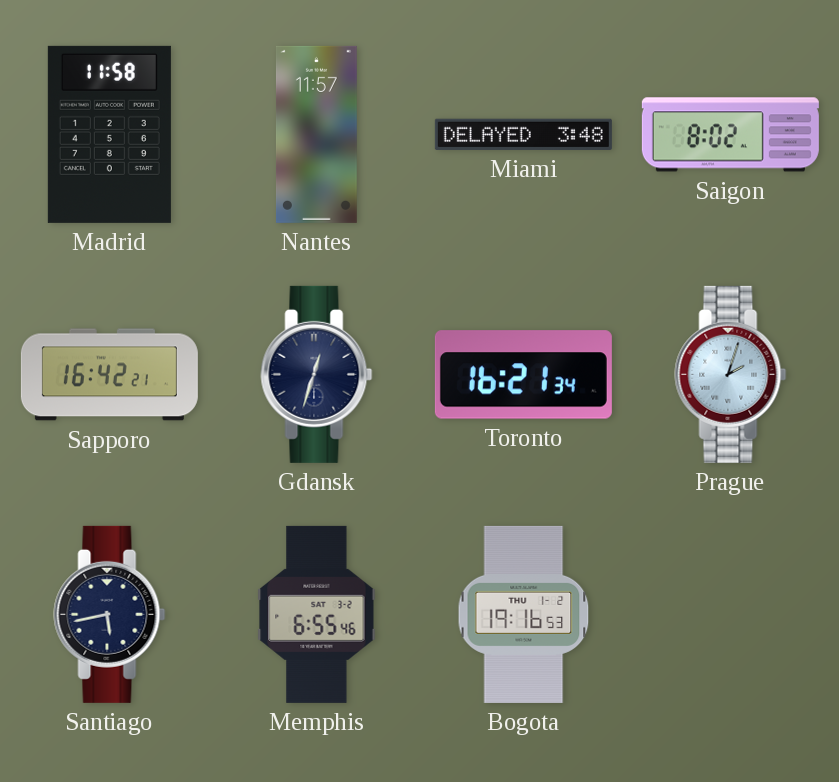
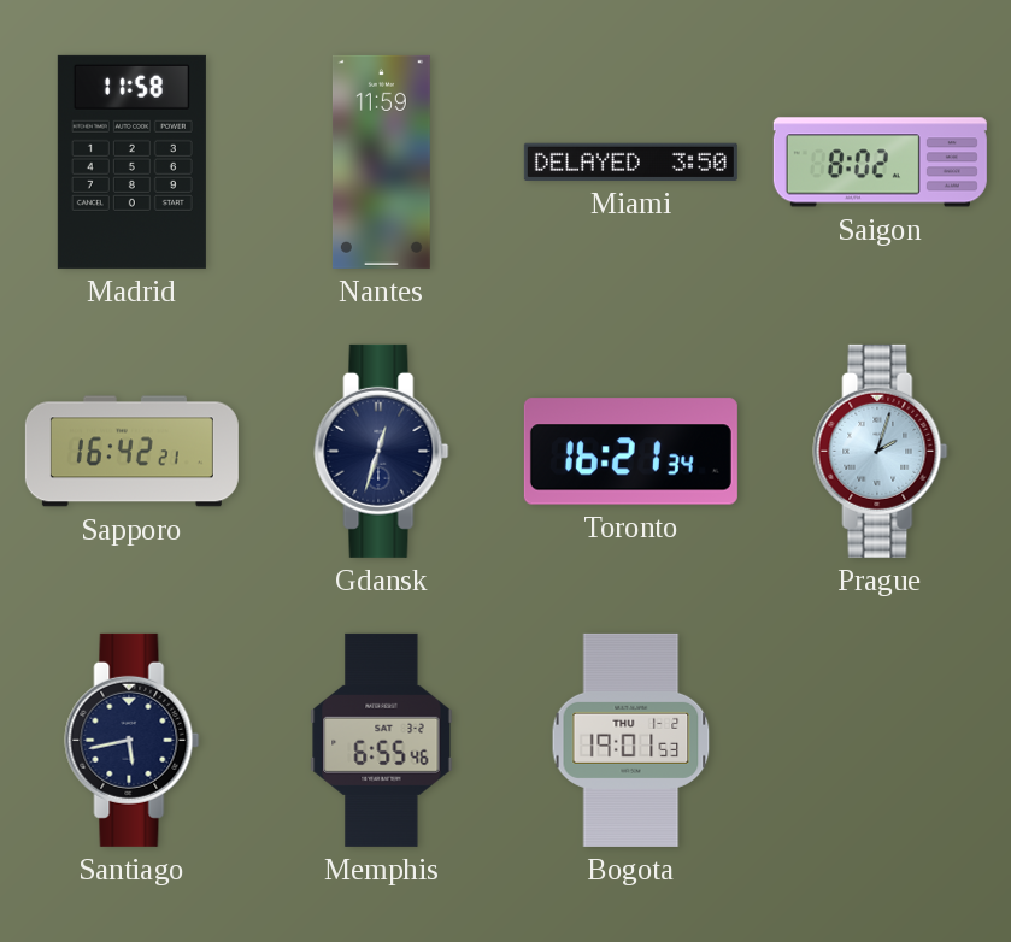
Nantes: 11:57 -> 11:59
Miami: 3:48 -> 3:50
Bogota: 19:16 -> 19:01
